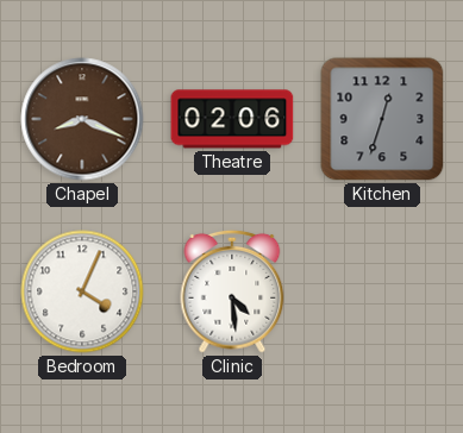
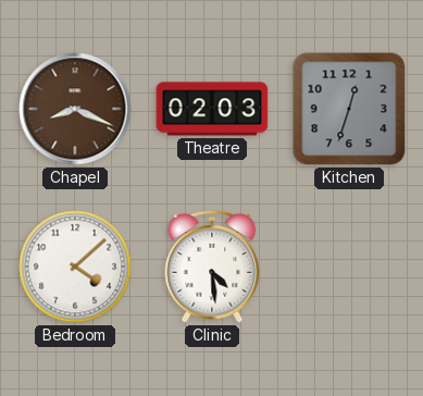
Theatre: 02:06 -> 02:03
Bedroom: 4:04 -> 4:08
